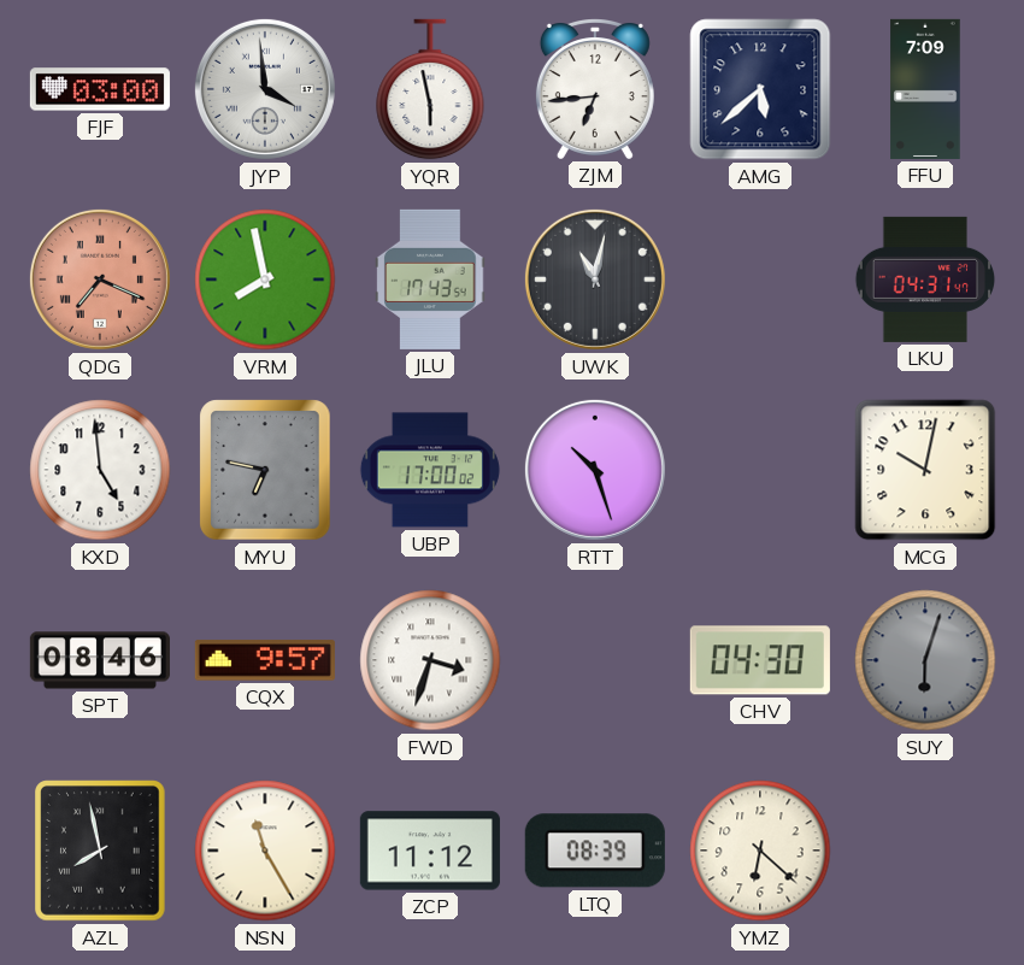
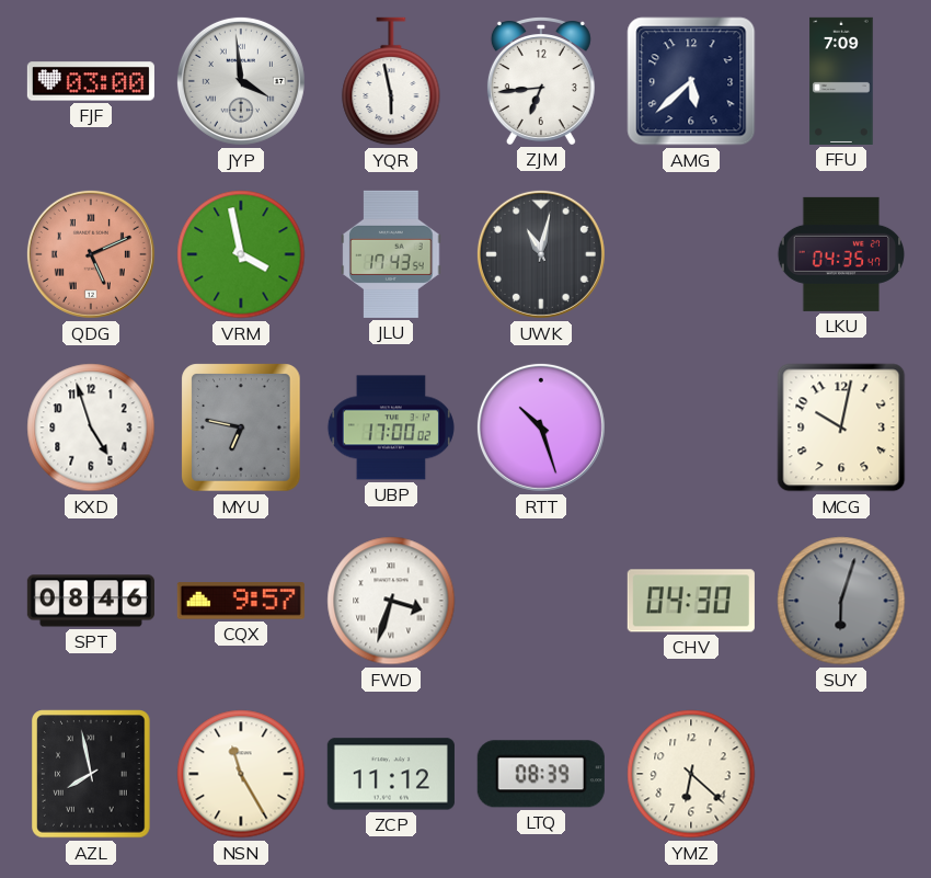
QDG: 7:19 -> 5:11
VRM: 7:58 -> 3:58
LKU: 04:31 -> 04:35
KXD: 4:59 -> 4:57
